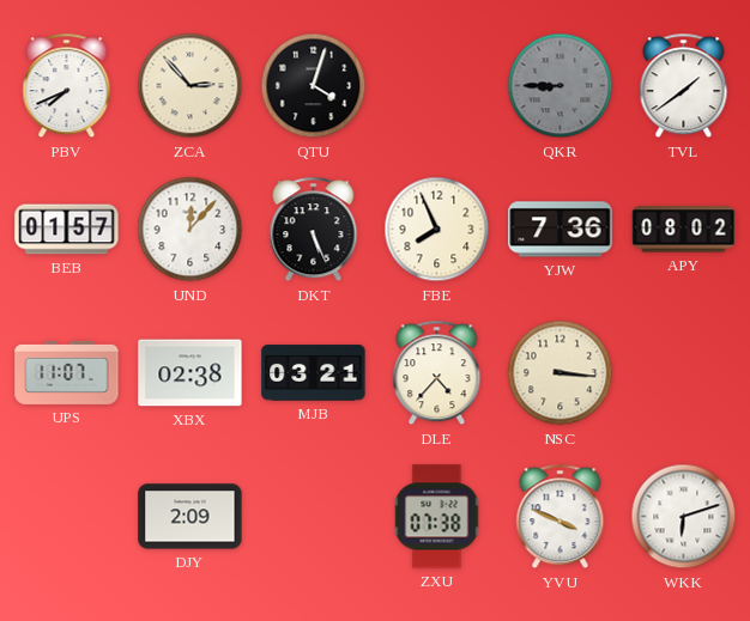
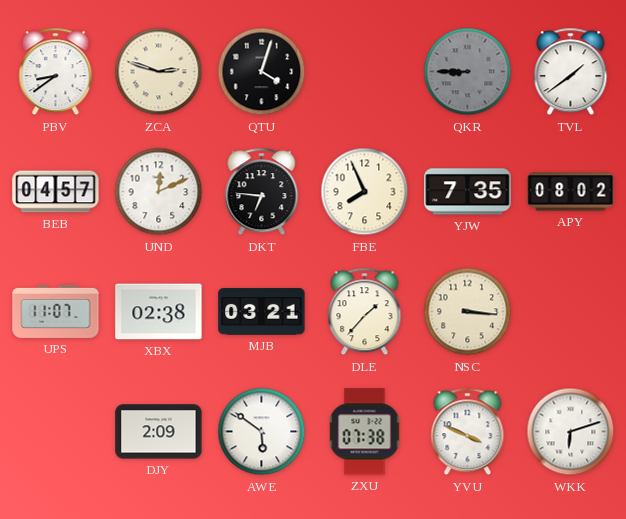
PBV: 7:41 -> 8:39
ZCA: 2:53 -> 2:48
BEB: 01:57 -> 04:57
UND: 12:07 -> 12:11
DKT: 5:26 -> 6:46
YJW: 7:36 -> 7:35
DLE: 4:37 -> 1:37
AWE: none -> 5:51
